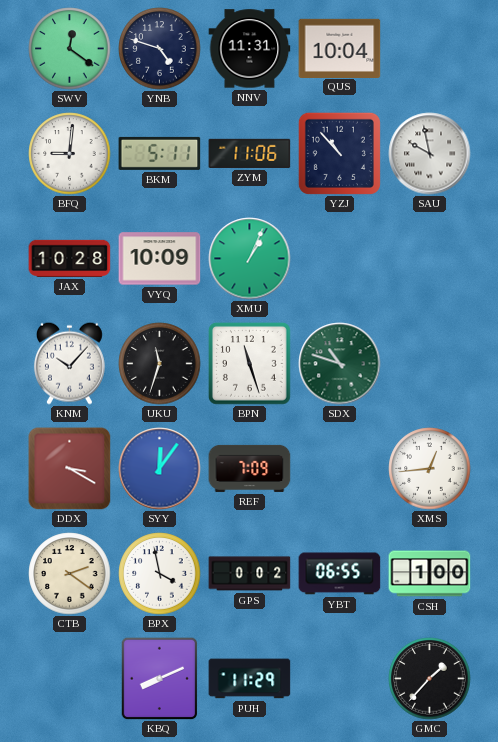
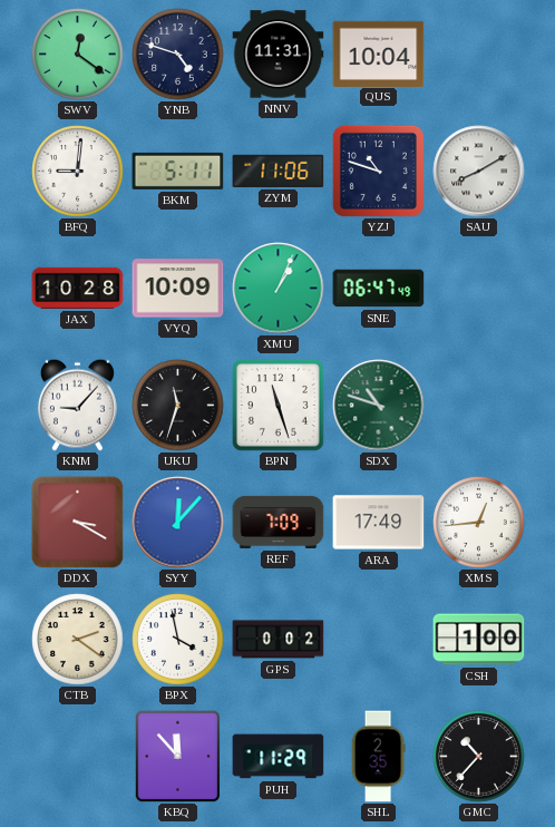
YZJ: 10:53 -> 10:48
SAU: 9:58 -> 8:10
SNE: none -> 06:47
KNM: 10:07 -> 9:07
SYY: 12:06 -> 12:07
ARA: none -> 17:49
YBT: 06:55 -> none
KBQ: 8:11 -> 11:53
SHL: none -> 2:35
GMC: 1:37 -> 10:37
